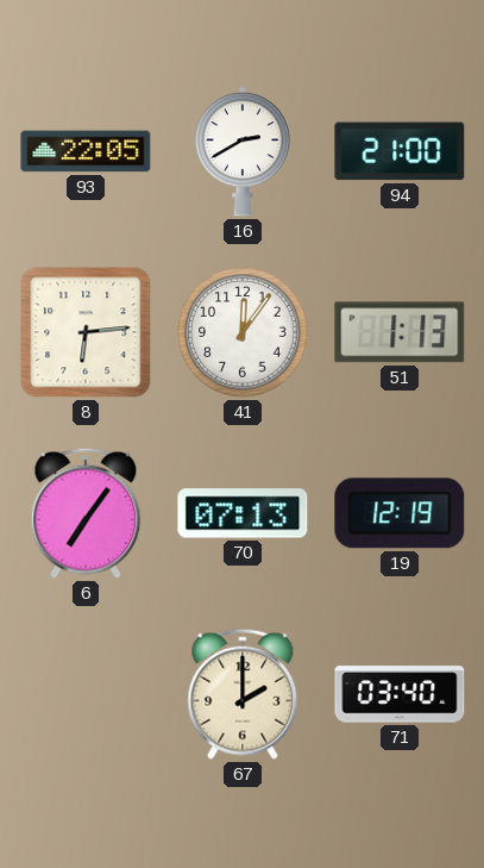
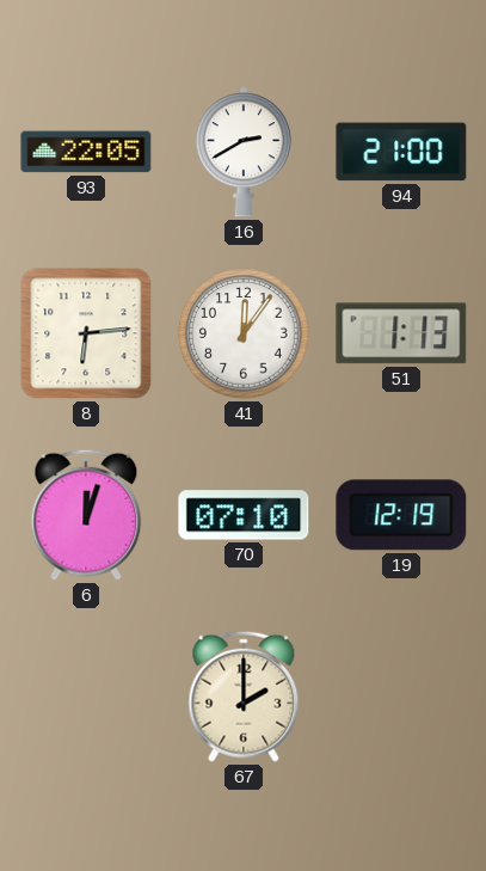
6: 7:06 -> 12:03
70: 07:13 -> 07:10
71: 03:40 -> none
